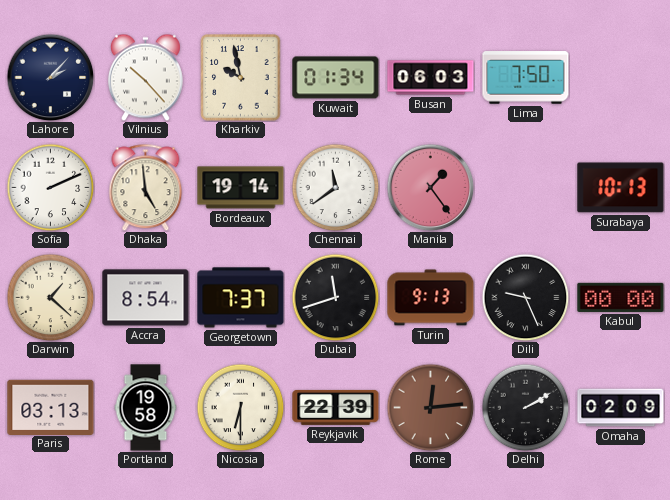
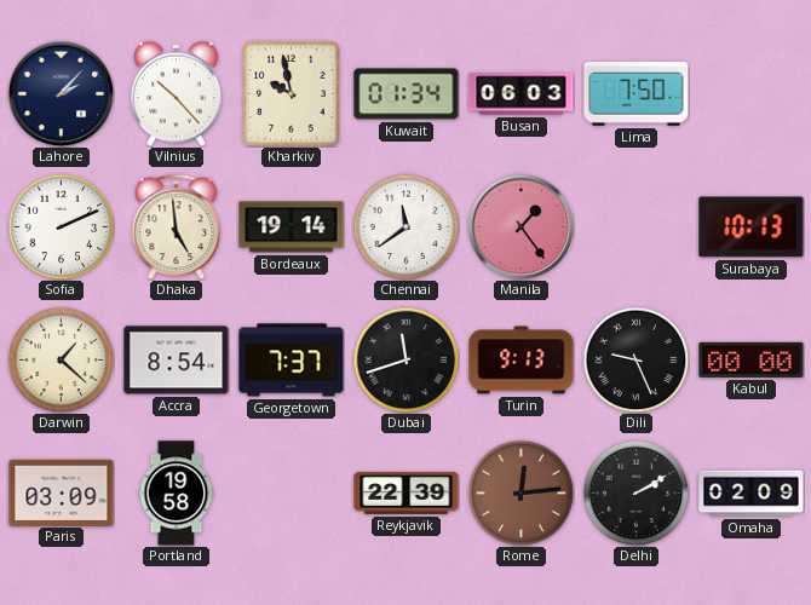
Paris: 03:13 -> 03:09
Nicosia: 6:30 -> none
